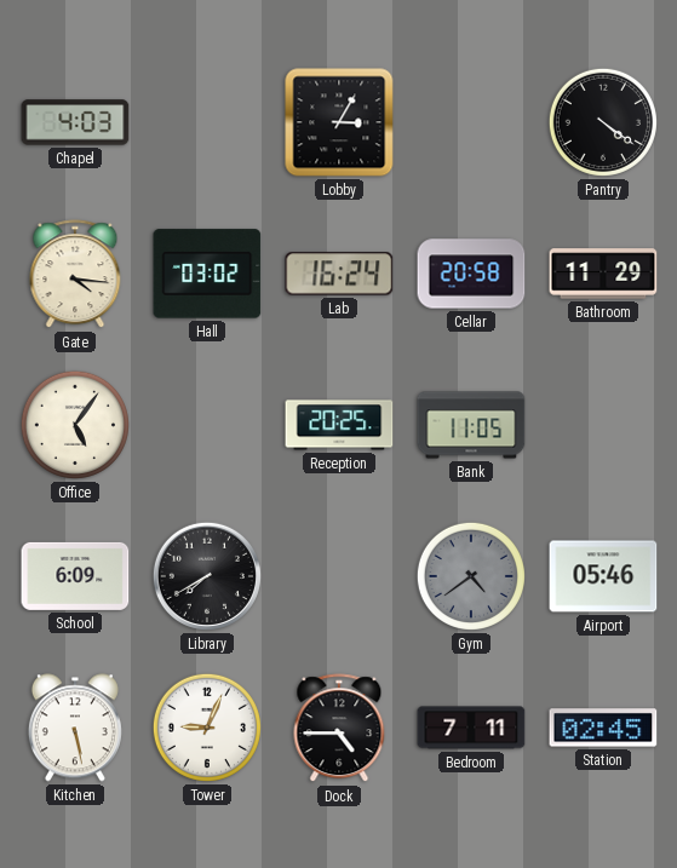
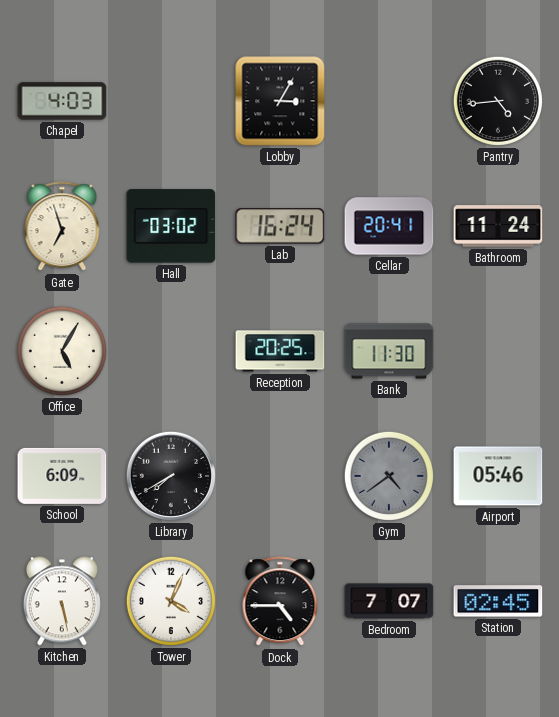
Pantry: 4:21 -> 4:44
Gate: 4:16 -> 6:57
Cellar: 20:58 -> 20:41
Bathroom: 11:29 -> 11:24
Office: 5:06 -> 5:05
Bank: 11:05 -> 11:30
Tower: 9:04 -> 4:04
Bedroom: 7:11 -> 7:07
